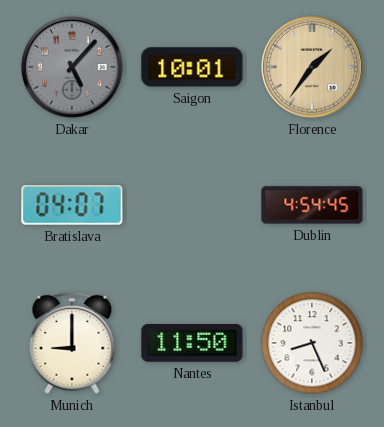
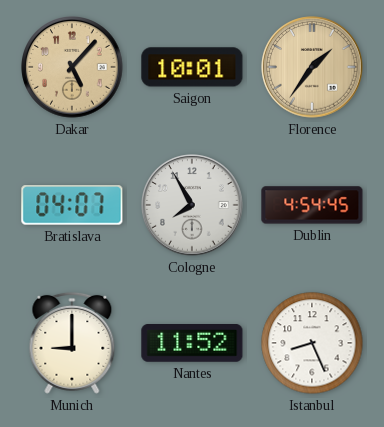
Dakar dial: grey -> champagne
Cologne: none -> 7:55
Nantes: 11:50 -> 11:52
